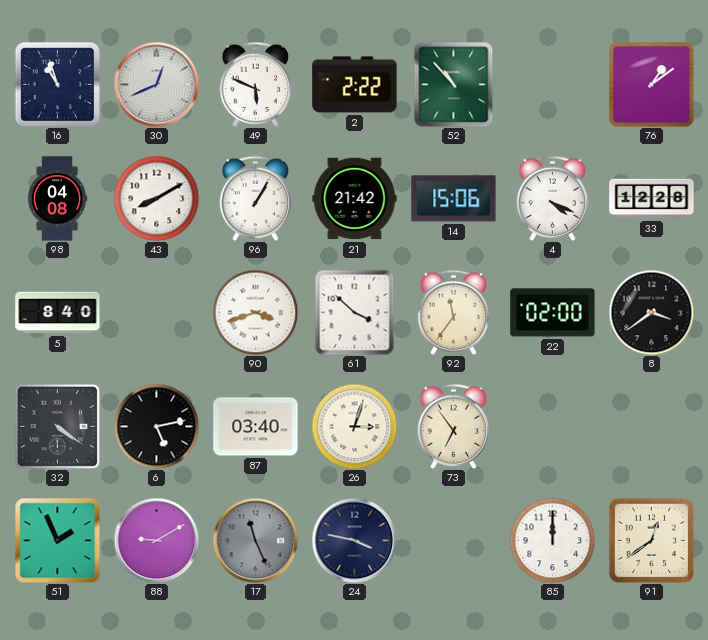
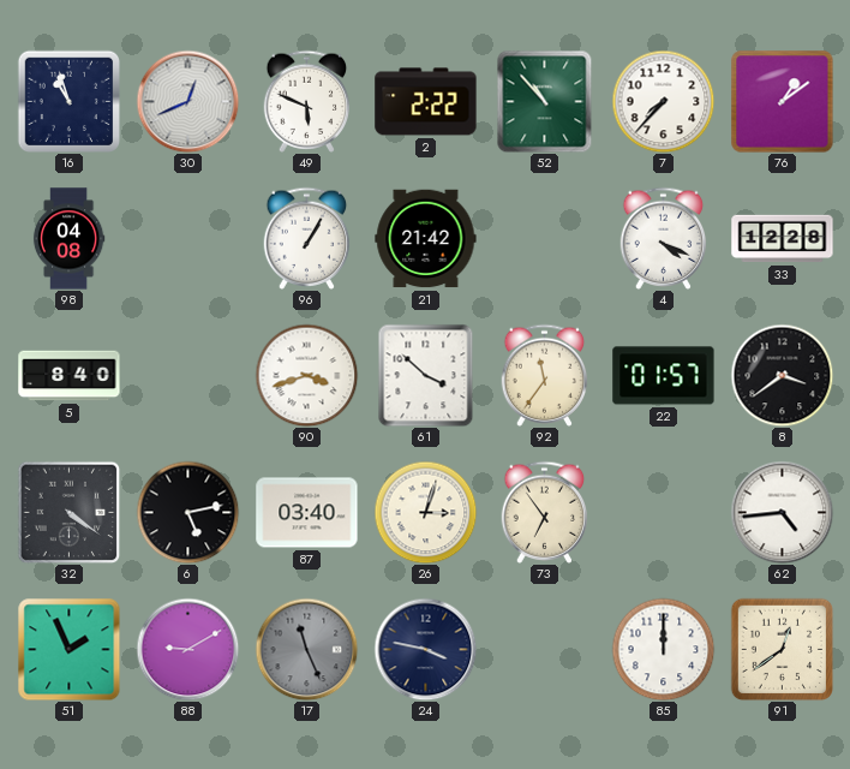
7: none -> 7:37
43: 8:10 -> none
14: 15:06 -> none
22: 02:00 -> 01:57
62: none -> 4:44
